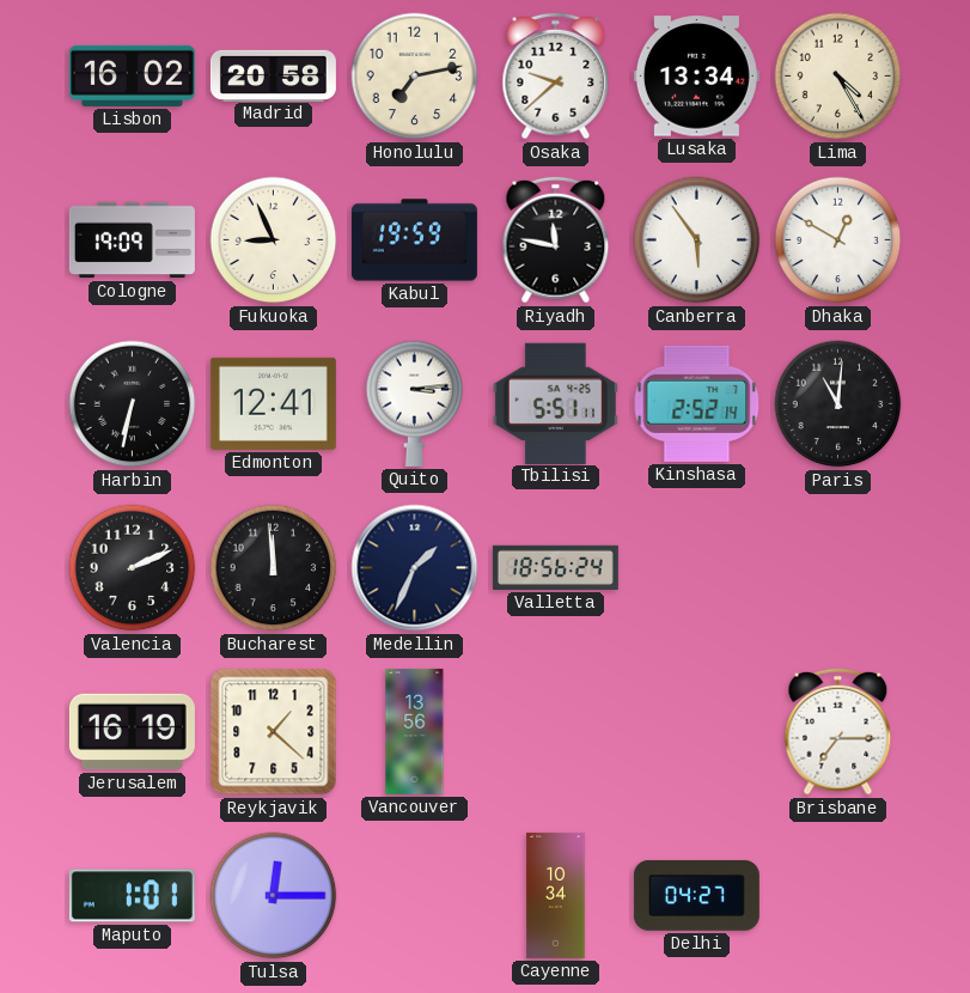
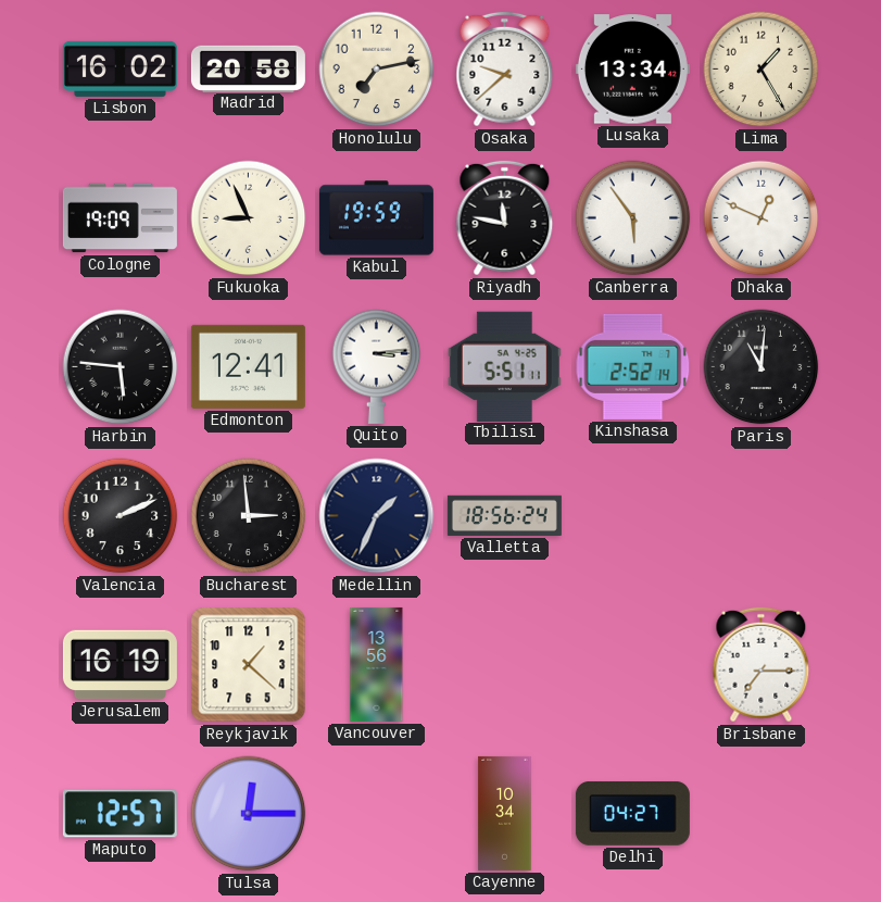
Lima: 4:25 -> 1:25
Dhaka: 12:50 -> 12:49
Harbin: 6:32 -> 5:46
Bucharest: 11:59 -> 2:59
Maputo: 1:01 -> 12:57
